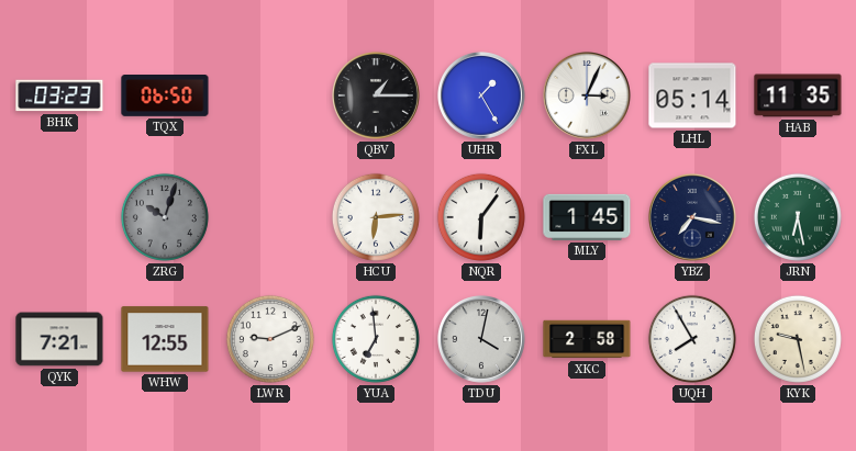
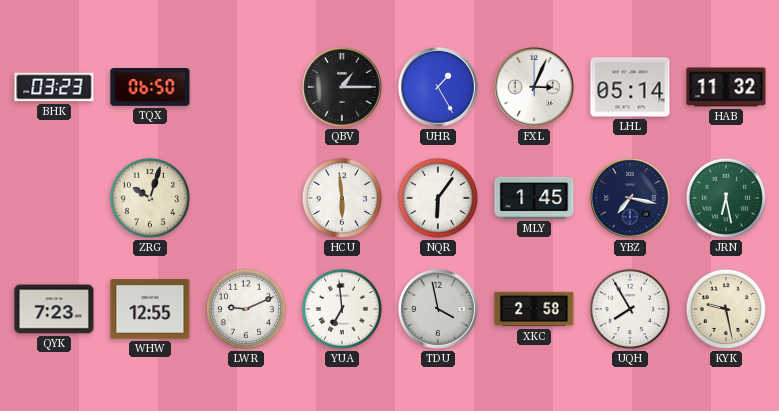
HAB: 11:35 -> 11:32
ZRG dial: grey -> cream
HCU: 6:14 -> 5:59
QYK: 7:21 -> 7:23
TDU: 4:02 -> 3:58
